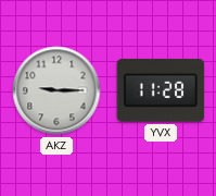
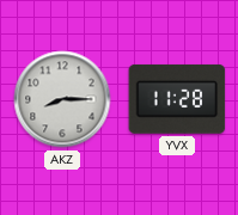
AKZ: 9:15 -> 8:15
